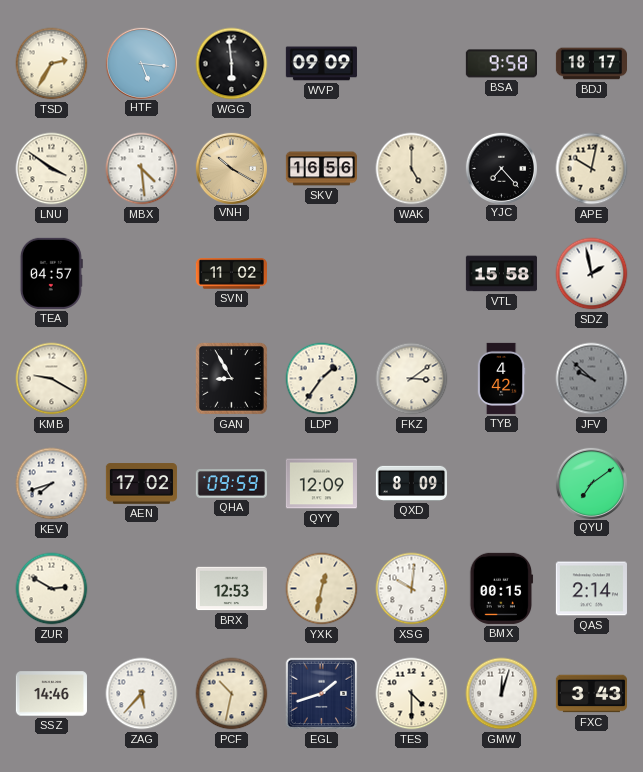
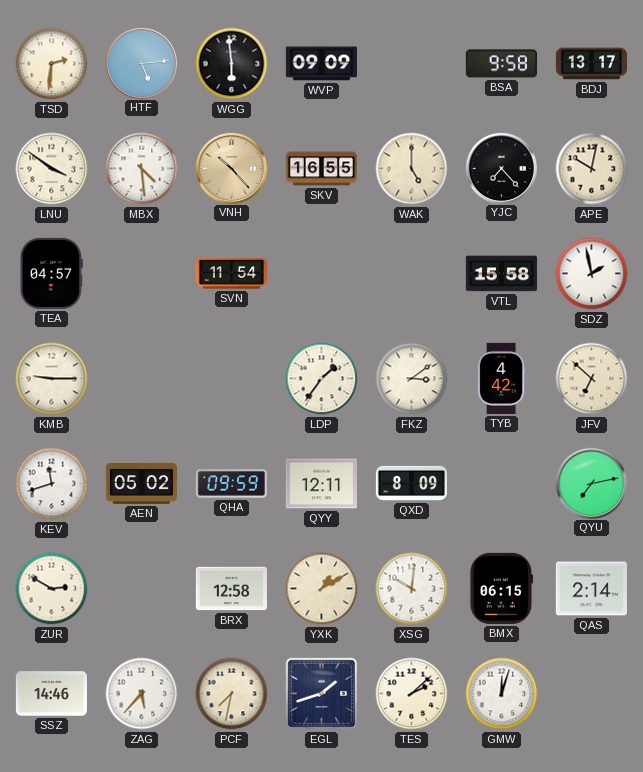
TSD: 2:35 -> 2:31
HTF: 5:16 -> 5:14
BDJ: 18:17 -> 13:17
VNH: 10:20 -> 10:23
SKV: 16:56 -> 16:55
SVN: 11:02 -> 11:54
KMB: 9:20 -> 9:15
GAN: 8:55 -> none
JFV: 9:52 -> 6:52
JFV dial: grey -> cream
KEV: 7:42 -> 11:42
AEN: 17:02 -> 05:02
QYY: 12:09 -> 12:11
QYU: 7:09 -> 7:13
BRX: 12:53 -> 12:58
YXK: 12:32 -> 1:10
BMX: 00:15 -> 06:15
PCF: 10:32 -> 7:32
TES: 4:30 -> 2:08
FXC: 3:43 -> none
